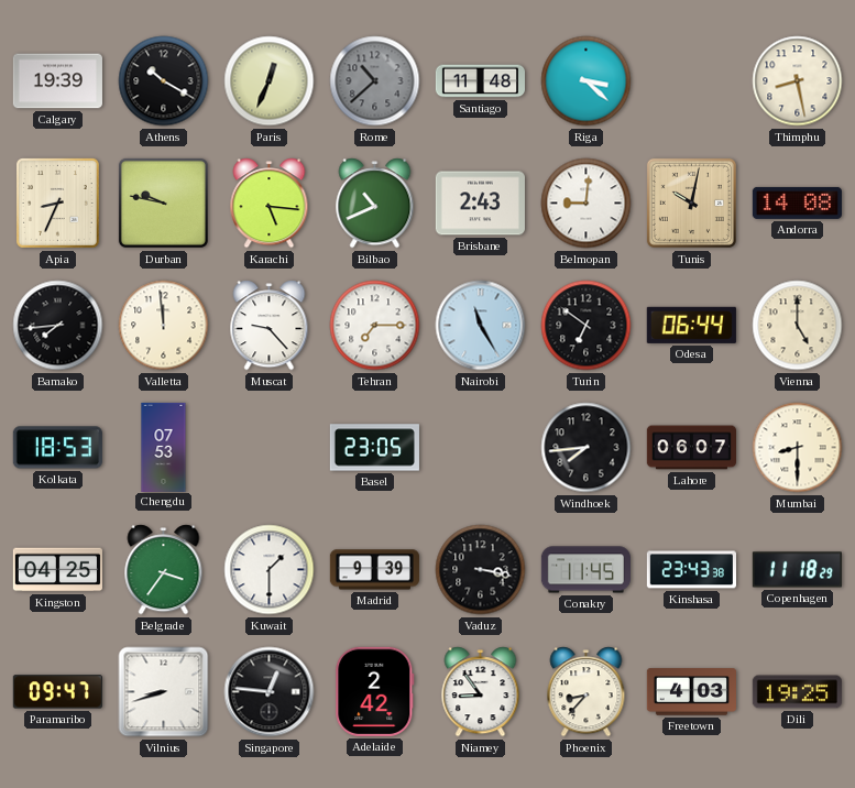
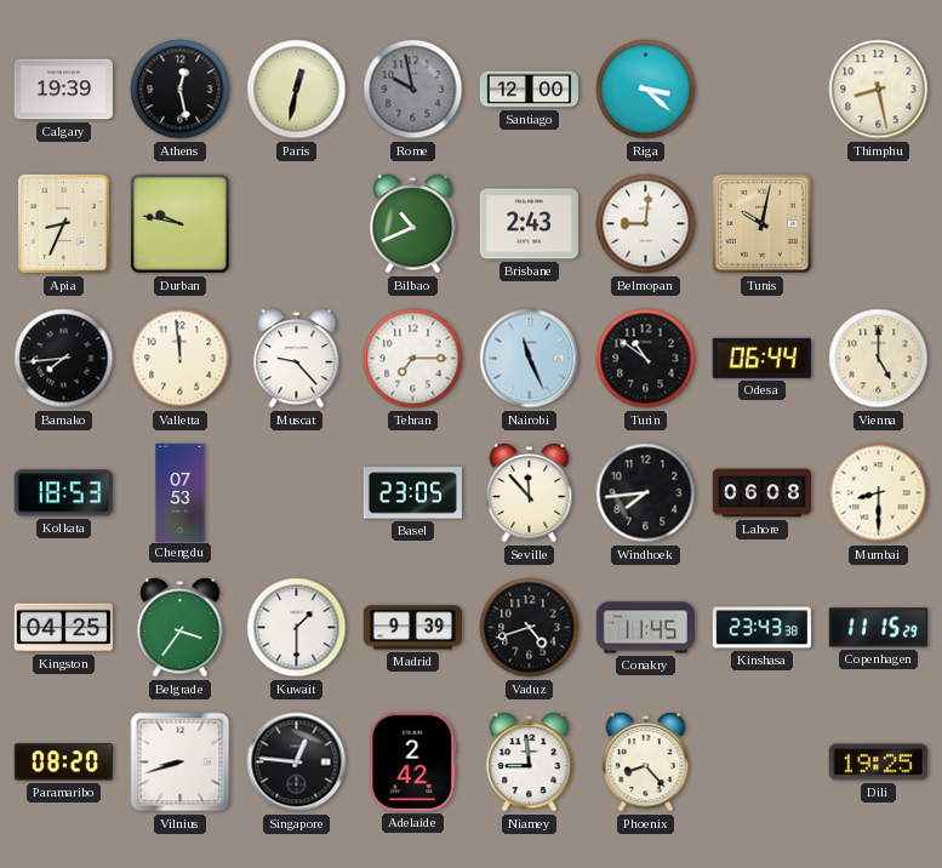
Athens: 10:20 -> 12:28
Paris: 12:34 -> 12:32
Rome: 10:38 -> 9:58
Santiago: 11:48 -> 12:00
Karachi: 5:16 -> none
Andorra: 14:08 -> none
Nairobi: 11:25 -> 11:26
Turin: 6:51 -> 10:51
Seville: none -> 11:53
Lahore: 06:07 -> 06:08
Vaduz: 3:17 -> 4:42
Copenhagen: 11:18 -> 11:15
Paramaribo: 09:47 -> 08:20
Niamey: 8:54 -> 8:59
Phoenix: 8:37 -> 8:23
Freetown: 4:03 -> none
